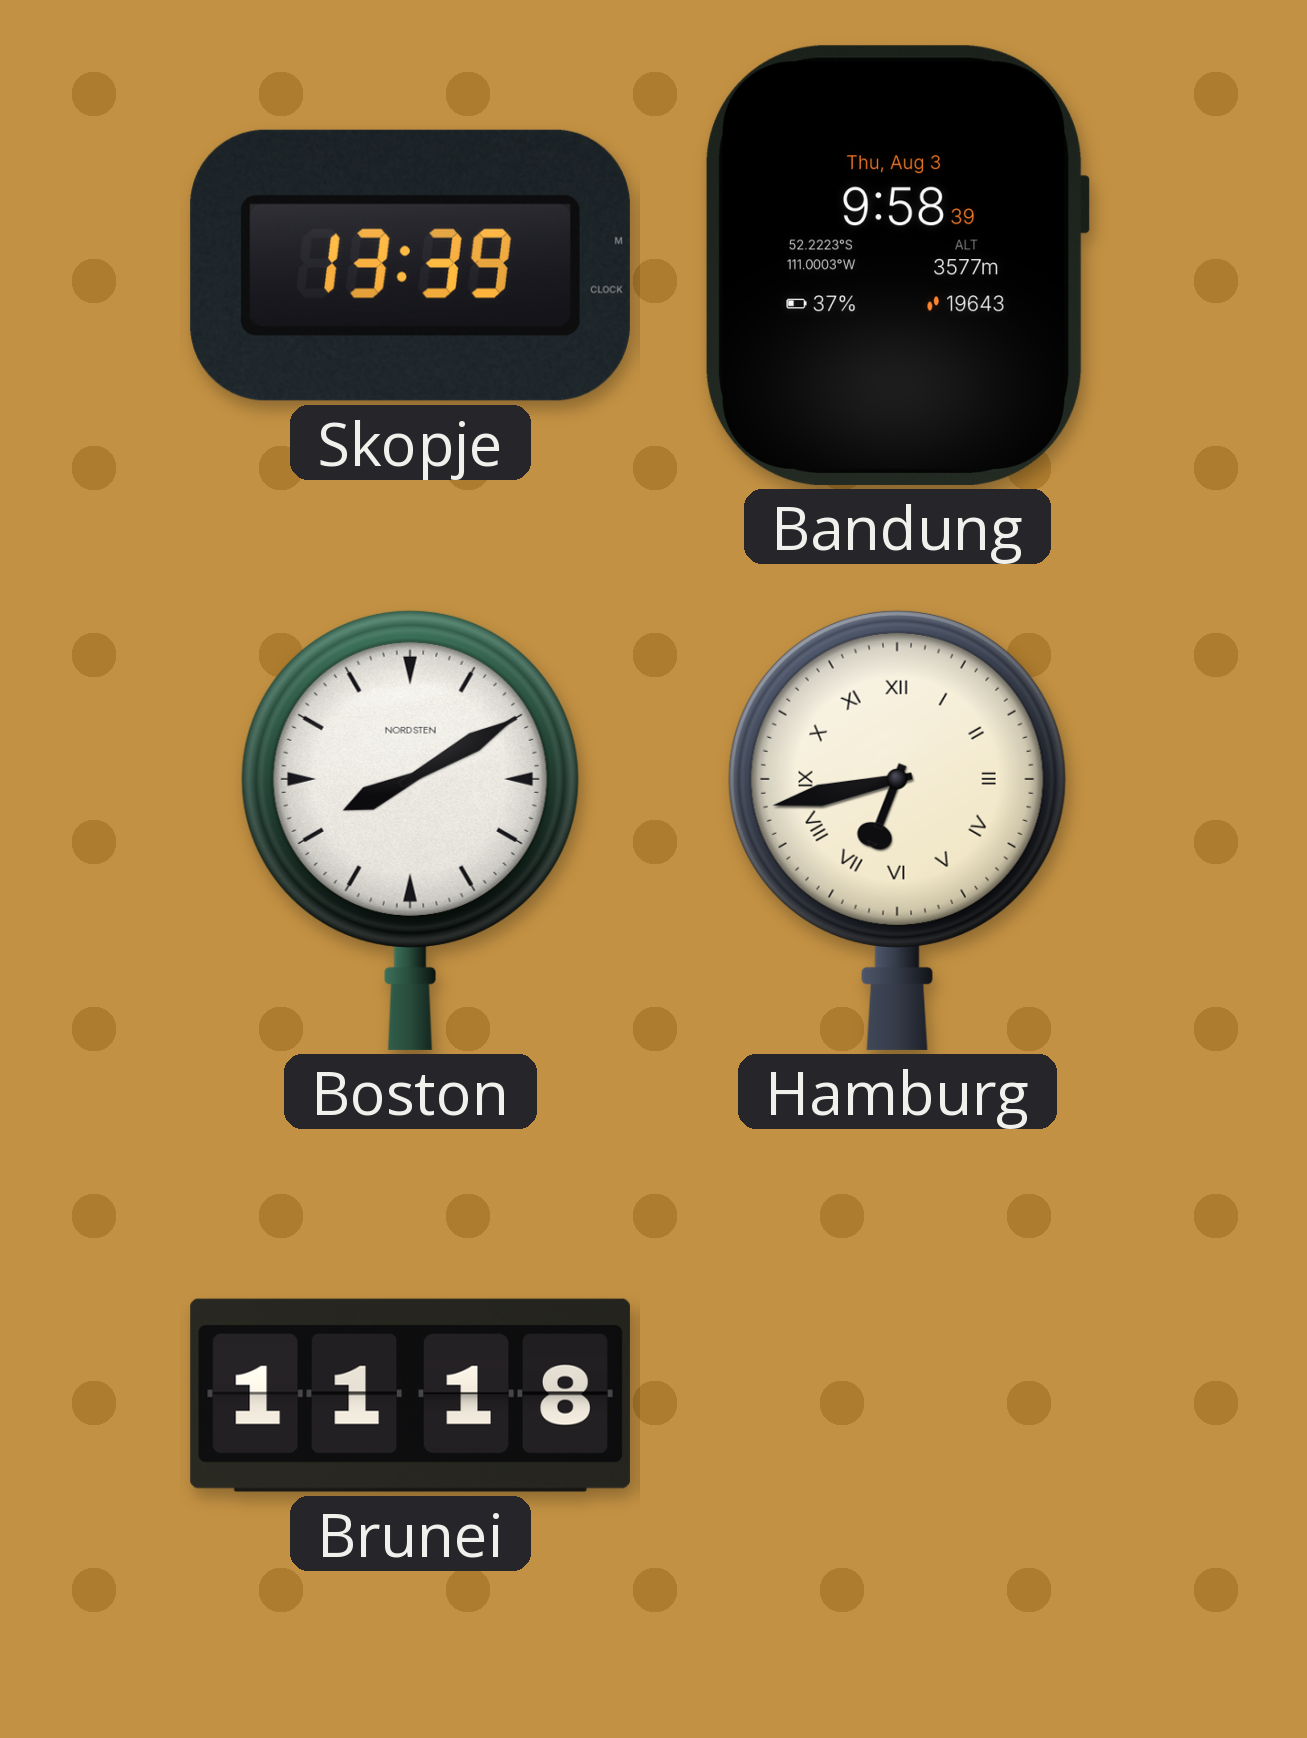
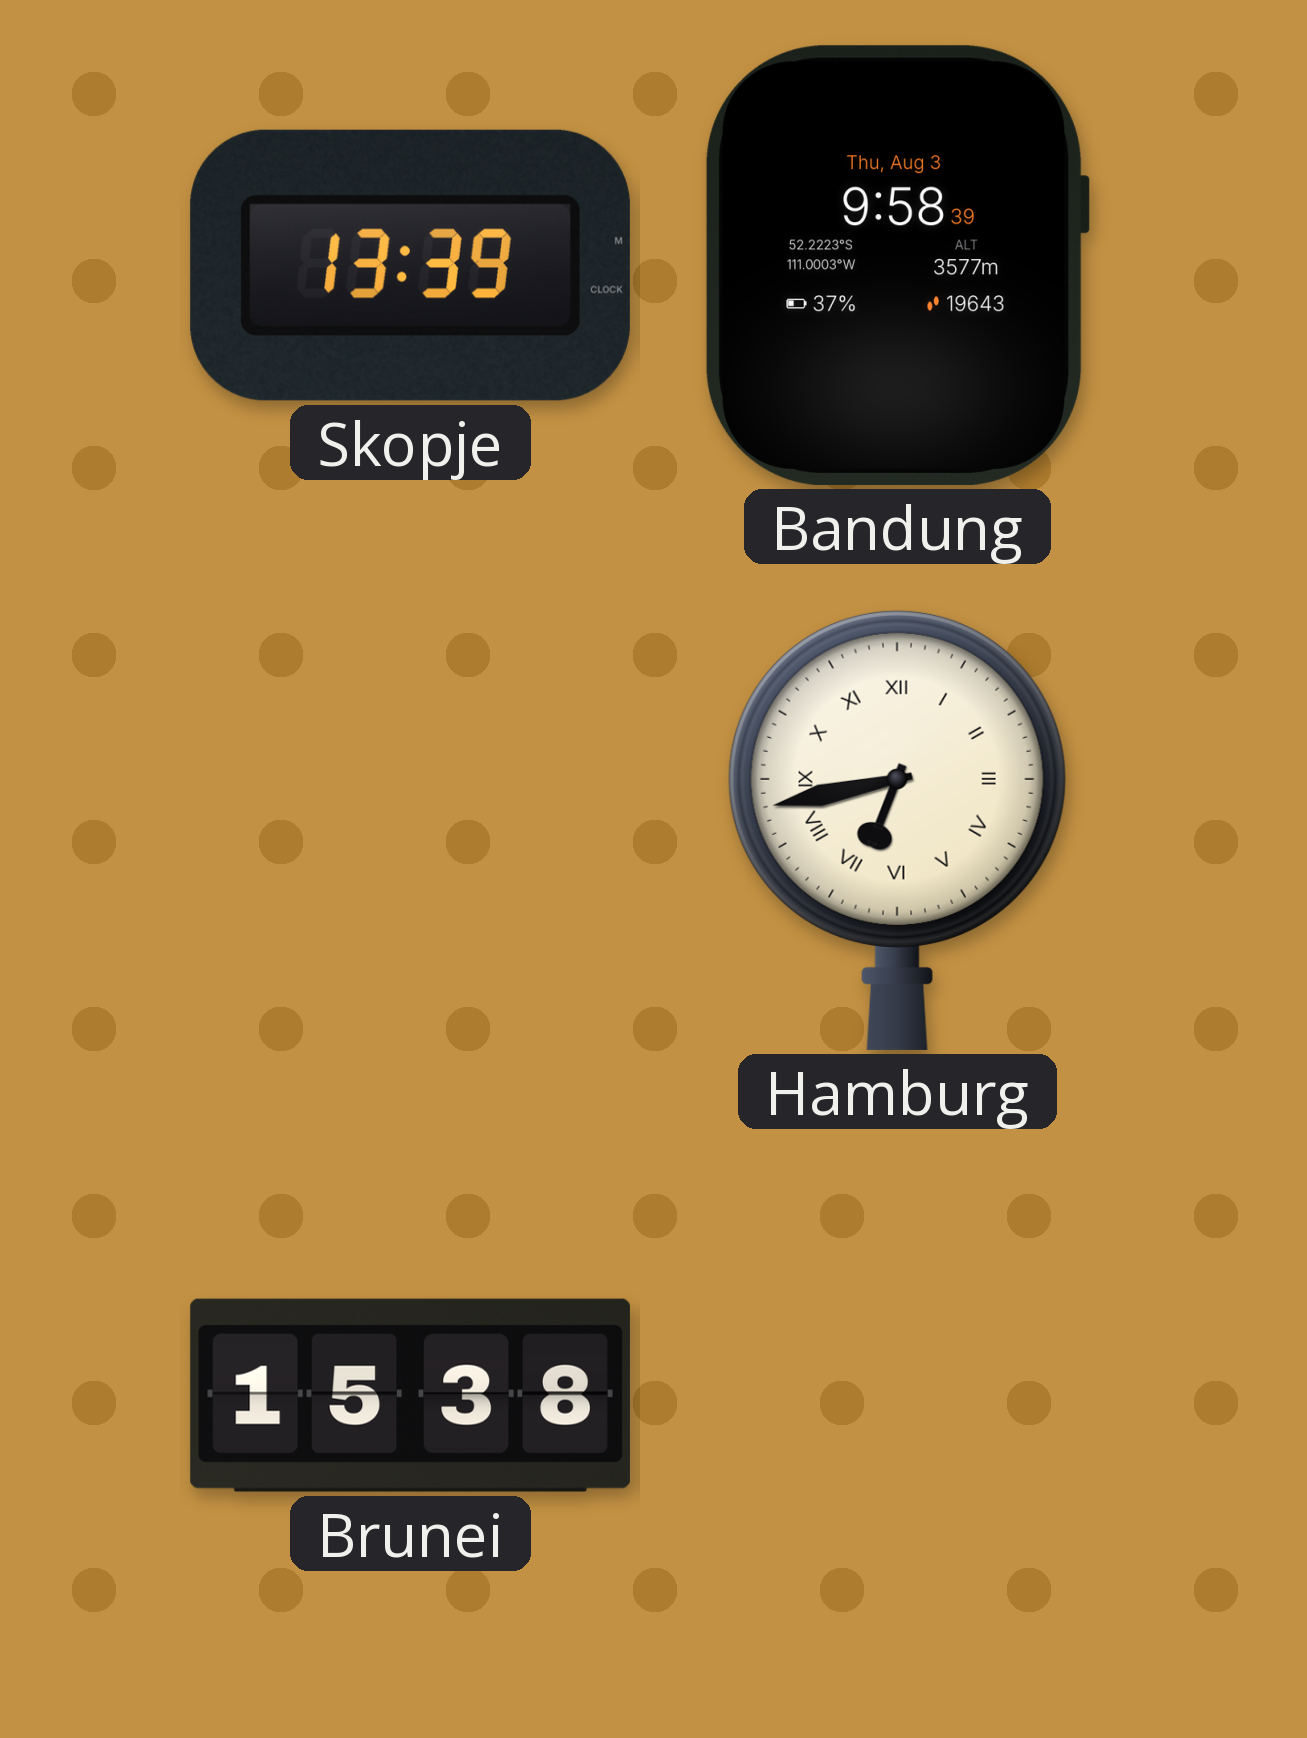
Boston: 8:10 -> none
Brunei: 11:18 -> 15:38
